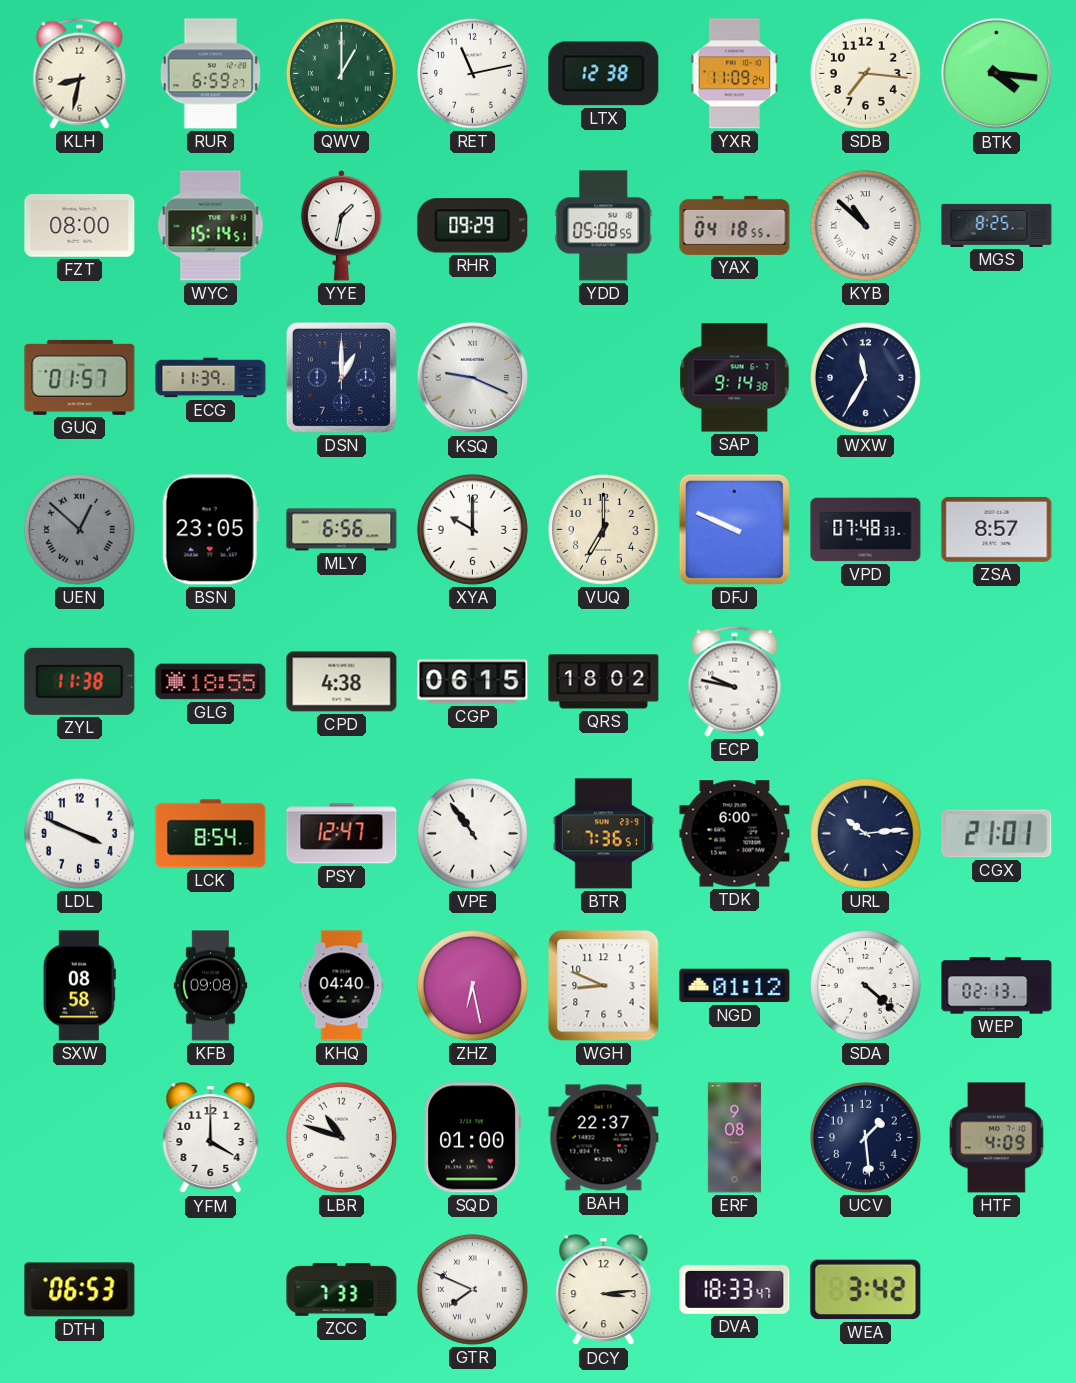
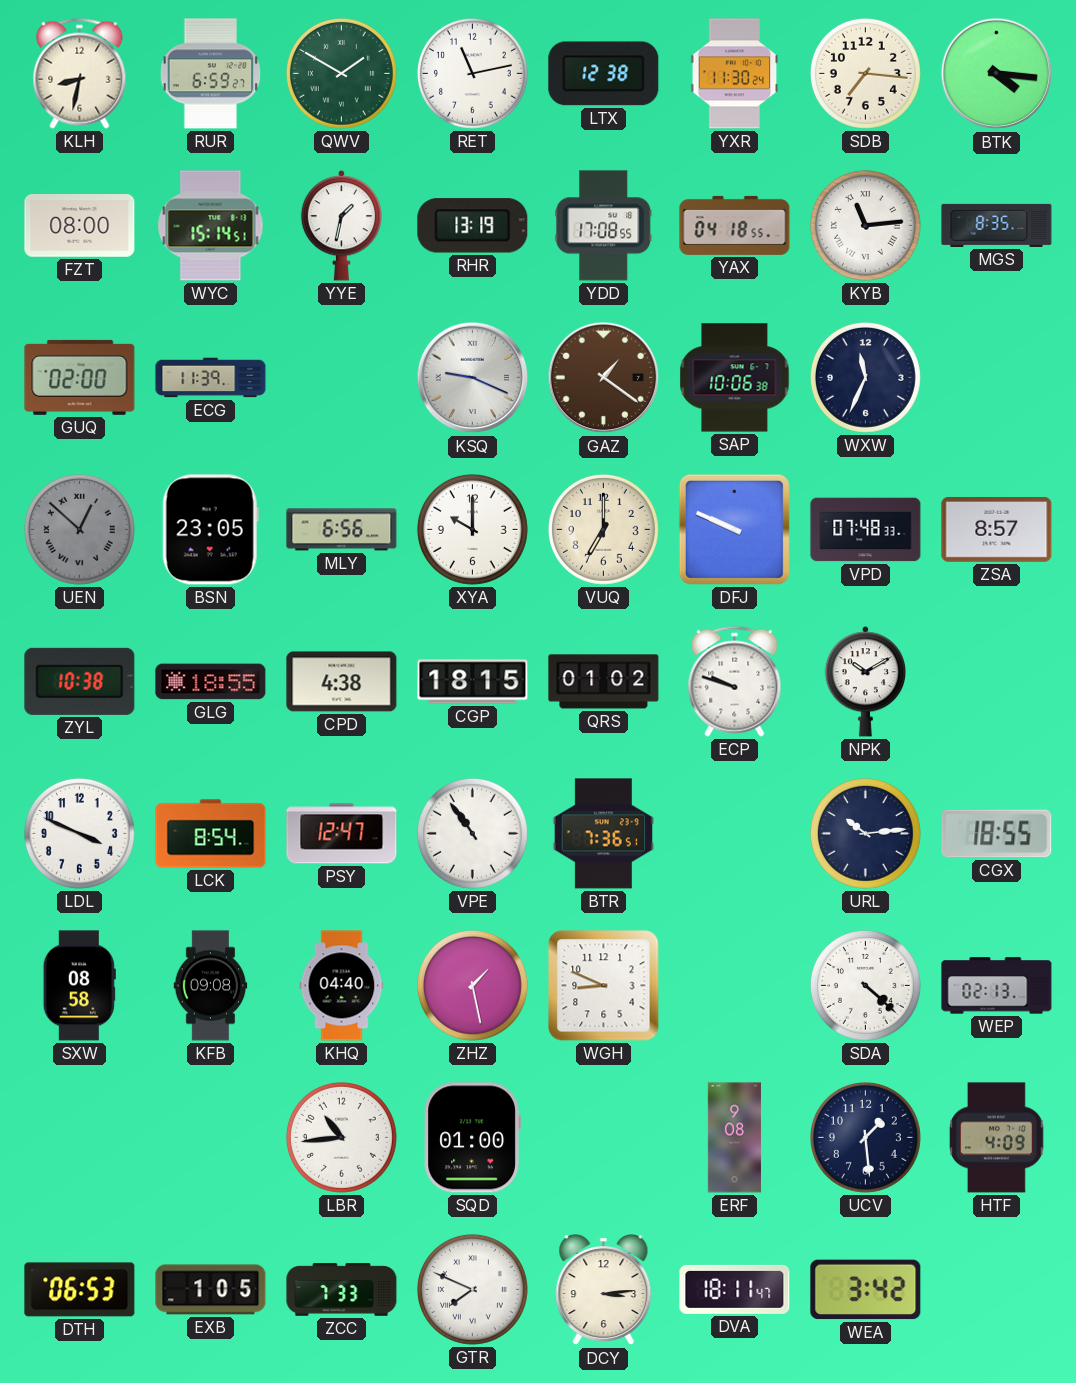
QWV: 1:00 -> 1:50
YXR: 11:09 -> 11:30
RHR: 09:29 -> 13:19
YDD: 05:08 -> 17:08
KYB: 10:52 -> 11:14
MGS: 8:25 -> 8:35
GUQ: 01:57 -> 02:00
DSN: 1:00 -> none
GAZ: none -> 1:21
SAP: 9:14 -> 10:06
WXW: 11:35 -> 11:34
ZYL: 11:38 -> 10:38
CGP: 06:15 -> 18:15
QRS: 18:02 -> 01:02
ECP: 9:47 -> 9:48
NPK: none -> 10:10
TDK: 6:00 -> none
CGX: 21:01 -> 18:55
ZHZ: 6:28 -> 1:28
NGD: 01:12 -> none
YFM: 4:00 -> none
LBR: 10:48 -> 10:44
BAH: 22:37 -> none
EXB: none -> 1:05
DVA: 18:33 -> 18:11
